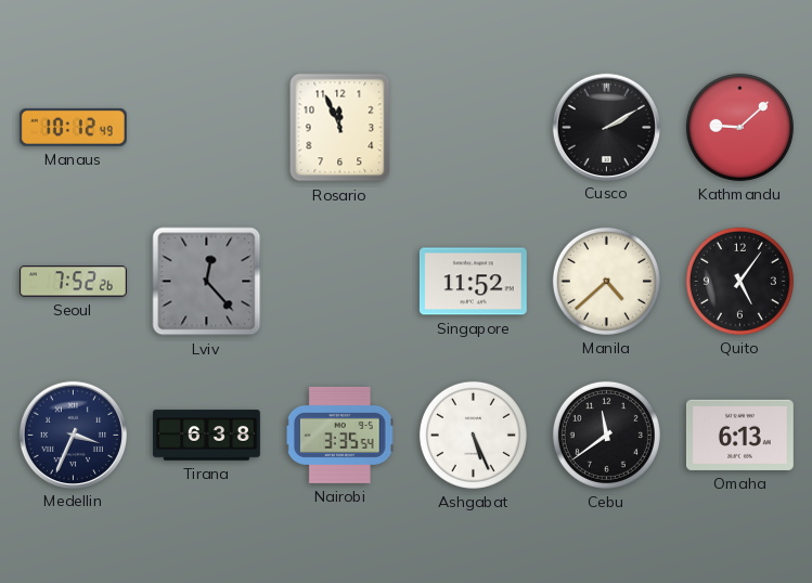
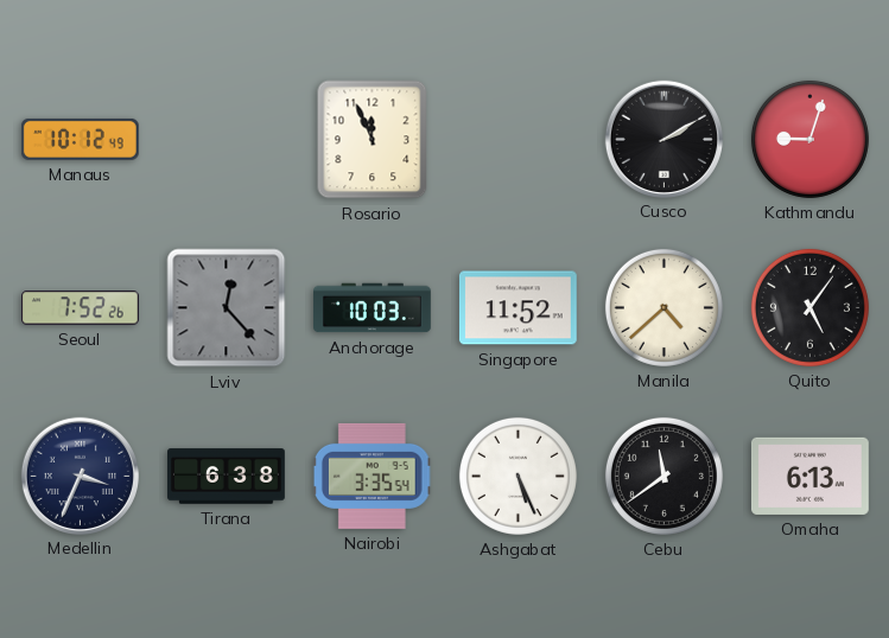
Kathmandu: 9:08 -> 9:03
Anchorage: none -> 10:03
